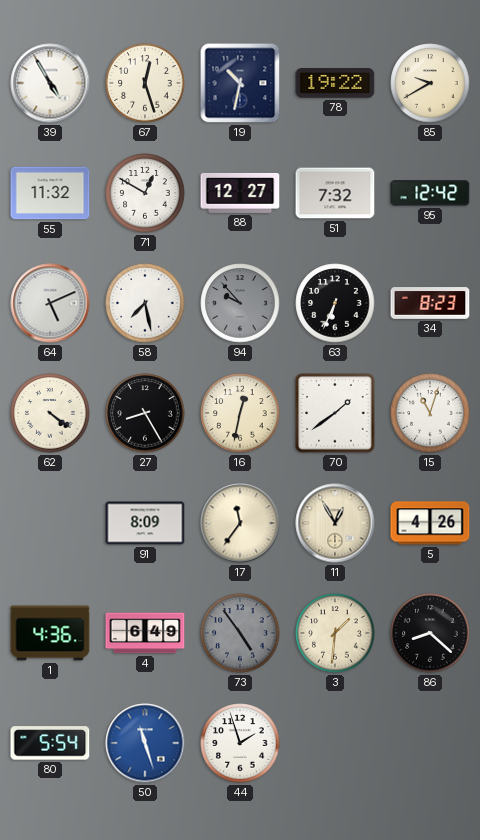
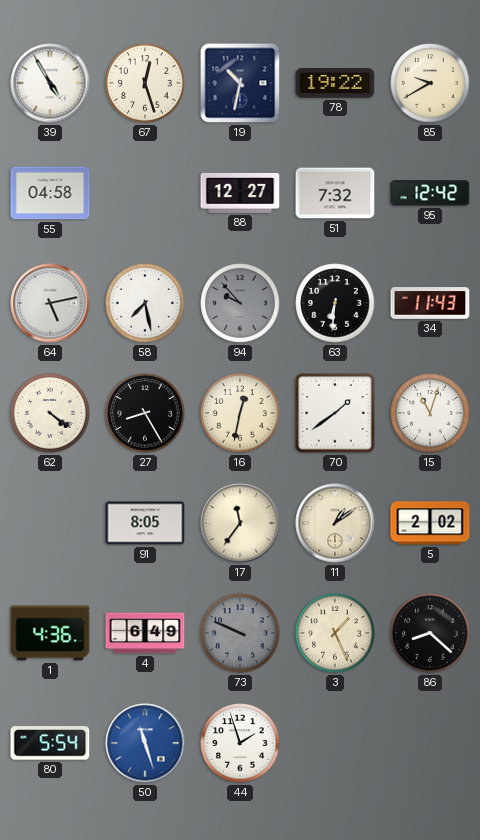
55: 11:32 -> 04:58
71: 12:50 -> none
64: 5:11 -> 5:13
63: 6:34 -> 6:31
34: 8:23 -> 11:43
91: 8:09 -> 8:05
11: 12:55 -> 1:09
5: 4:26 -> 2:02
73: 4:54 -> 9:49
3: 1:31 -> 1:26
